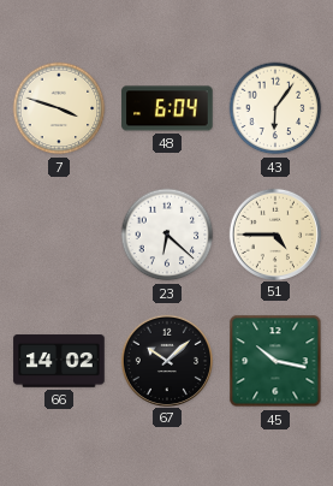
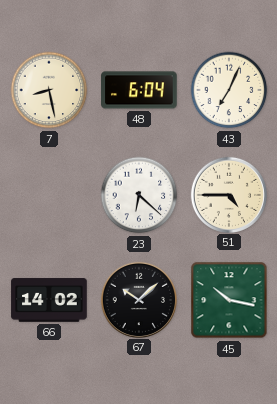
7: 3:48 -> 8:28
43: 6:06 -> 7:04
